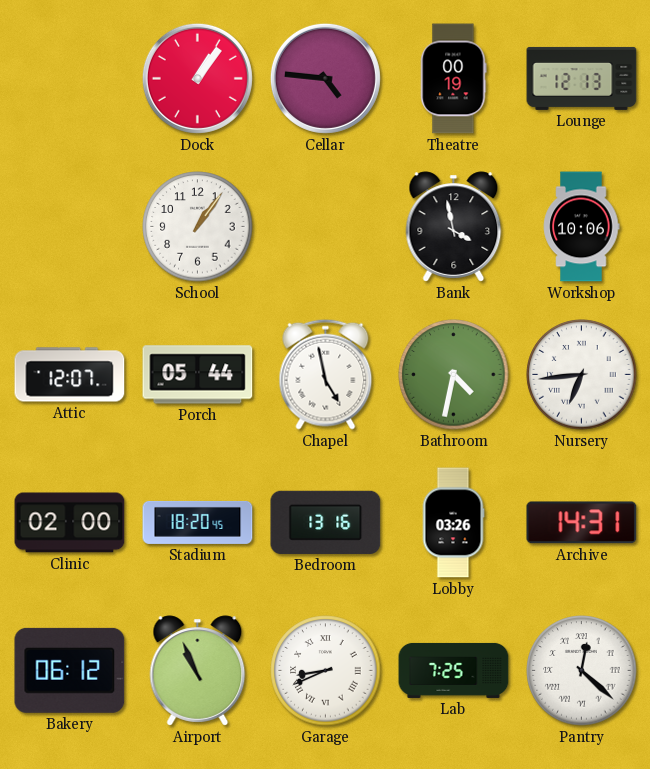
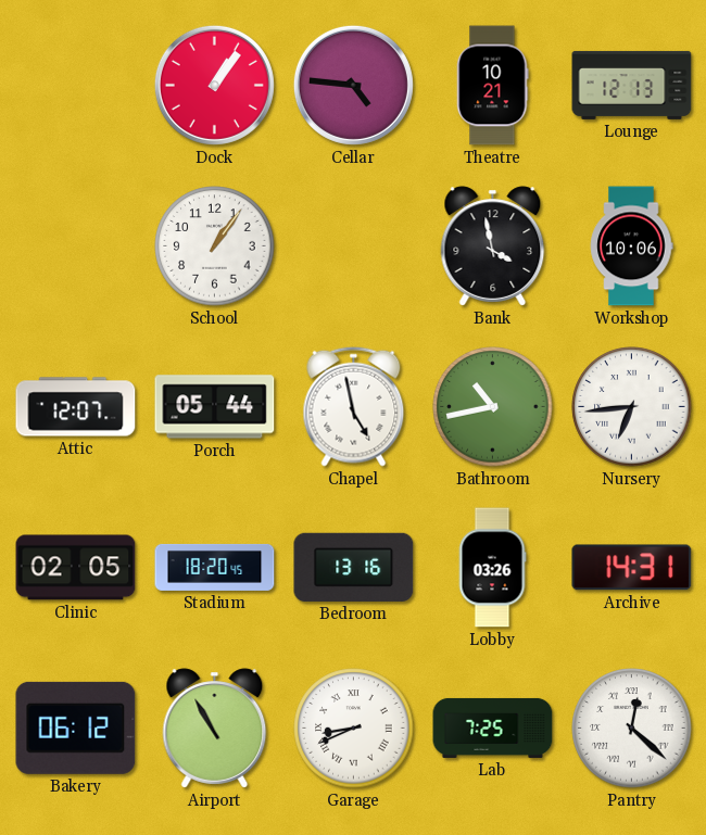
Theatre: 00:19 -> 10:21
Bathroom: 4:32 -> 10:43
Clinic: 02:00 -> 02:05
Airport: 10:56 -> 10:55
